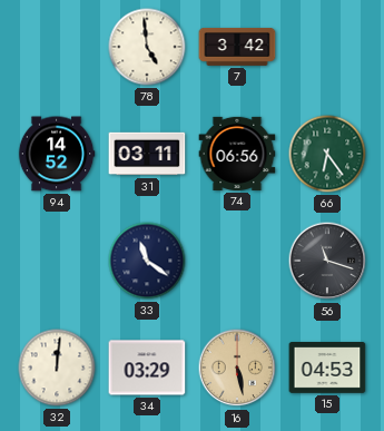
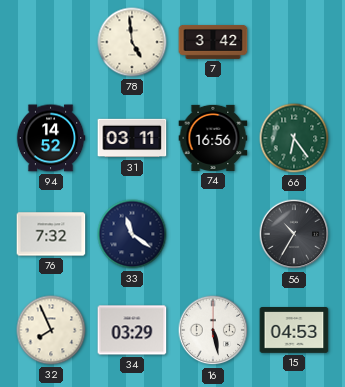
74: 06:56 -> 16:56
76: none -> 7:32
56: 11:18 -> 10:35
32: 12:01 -> 7:56
16 dial: champagne -> white
